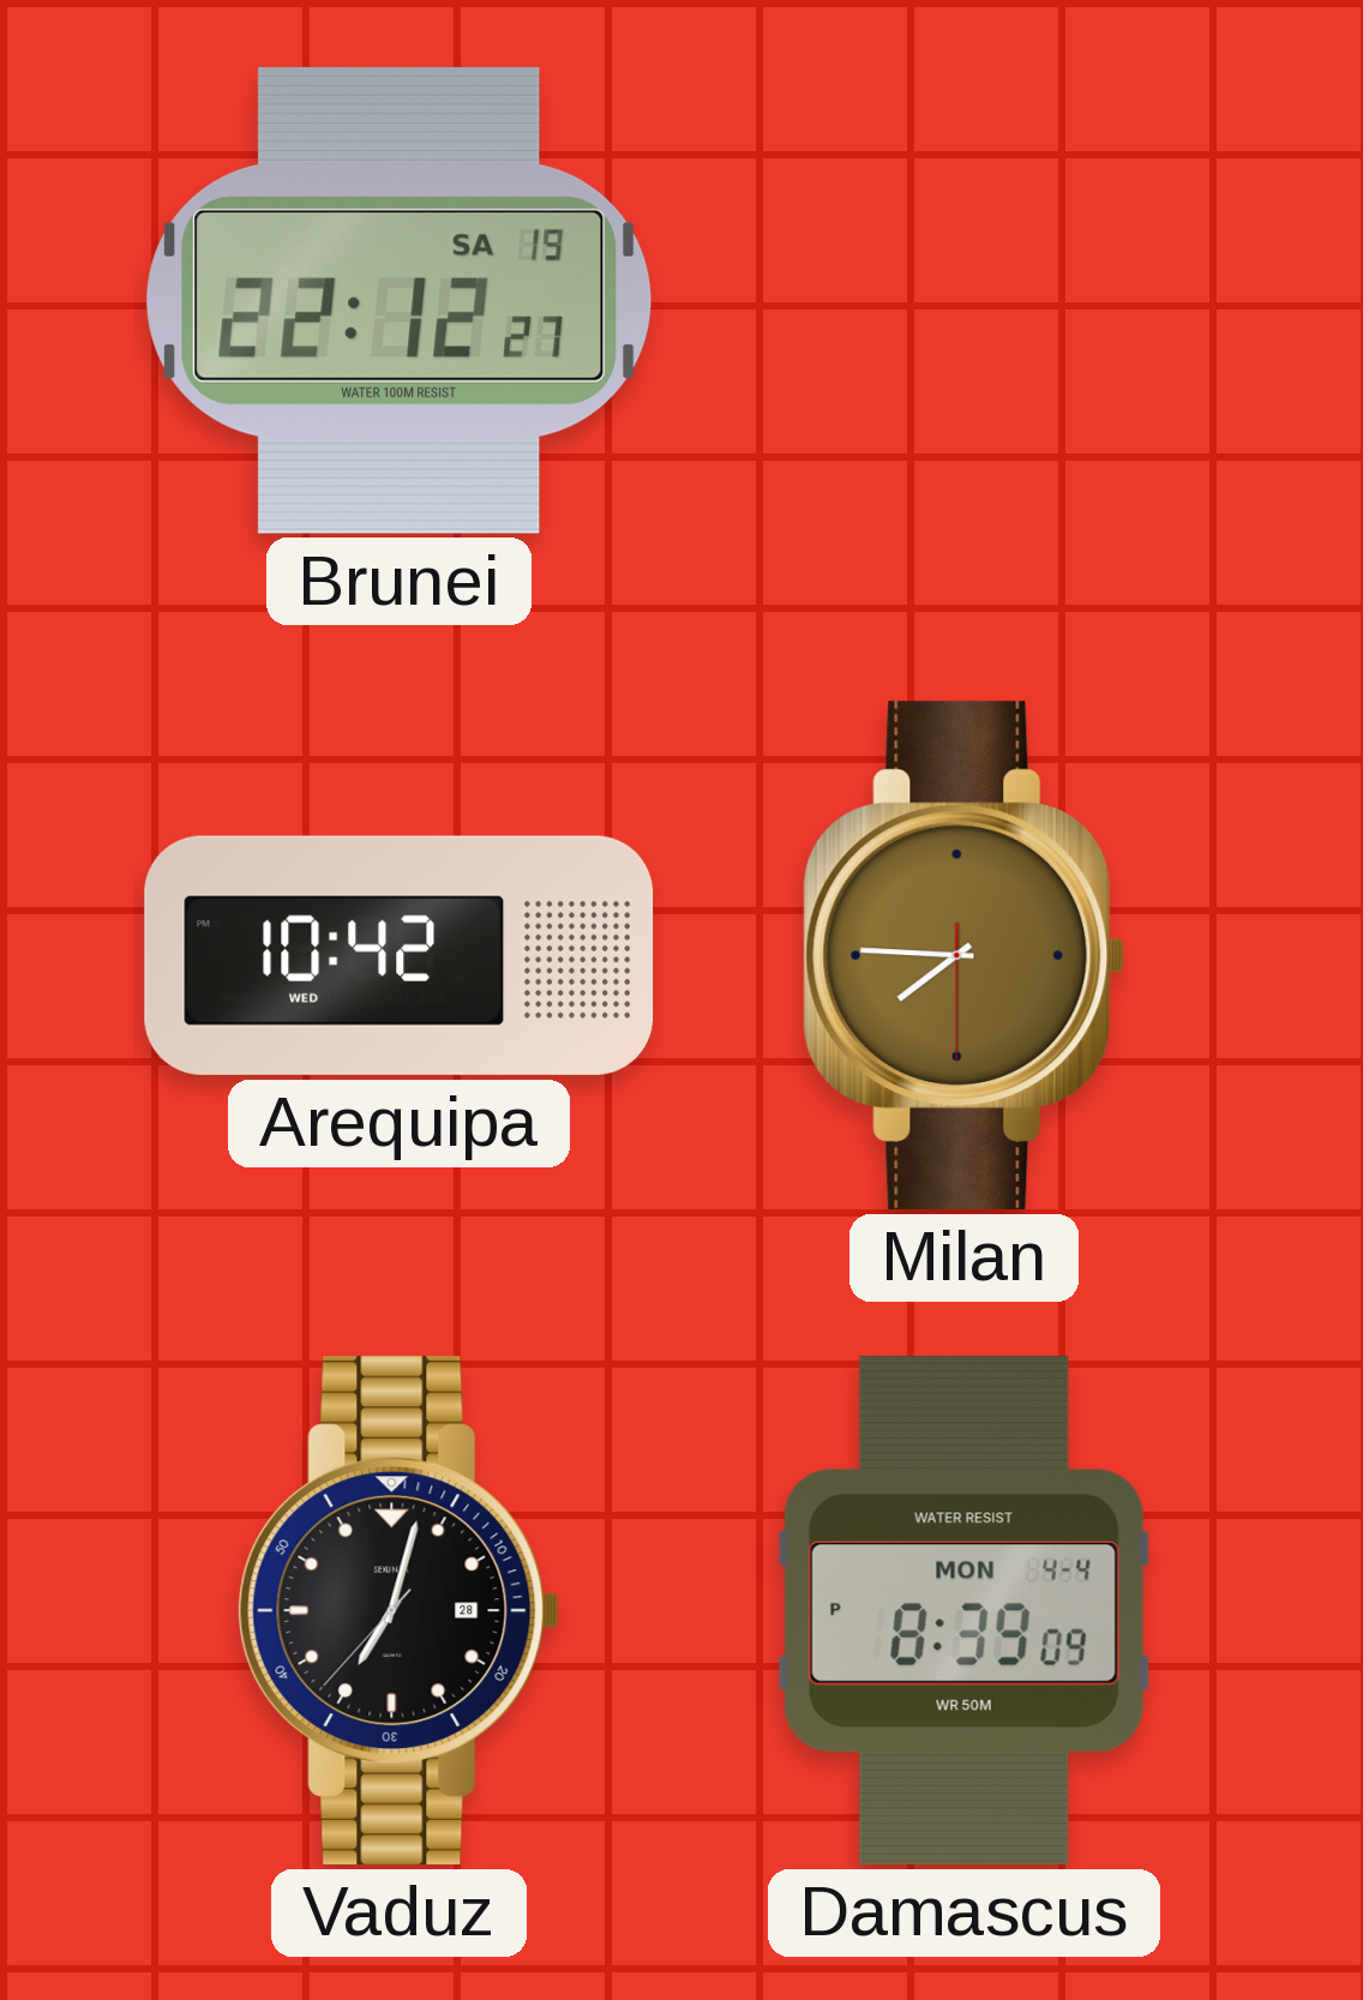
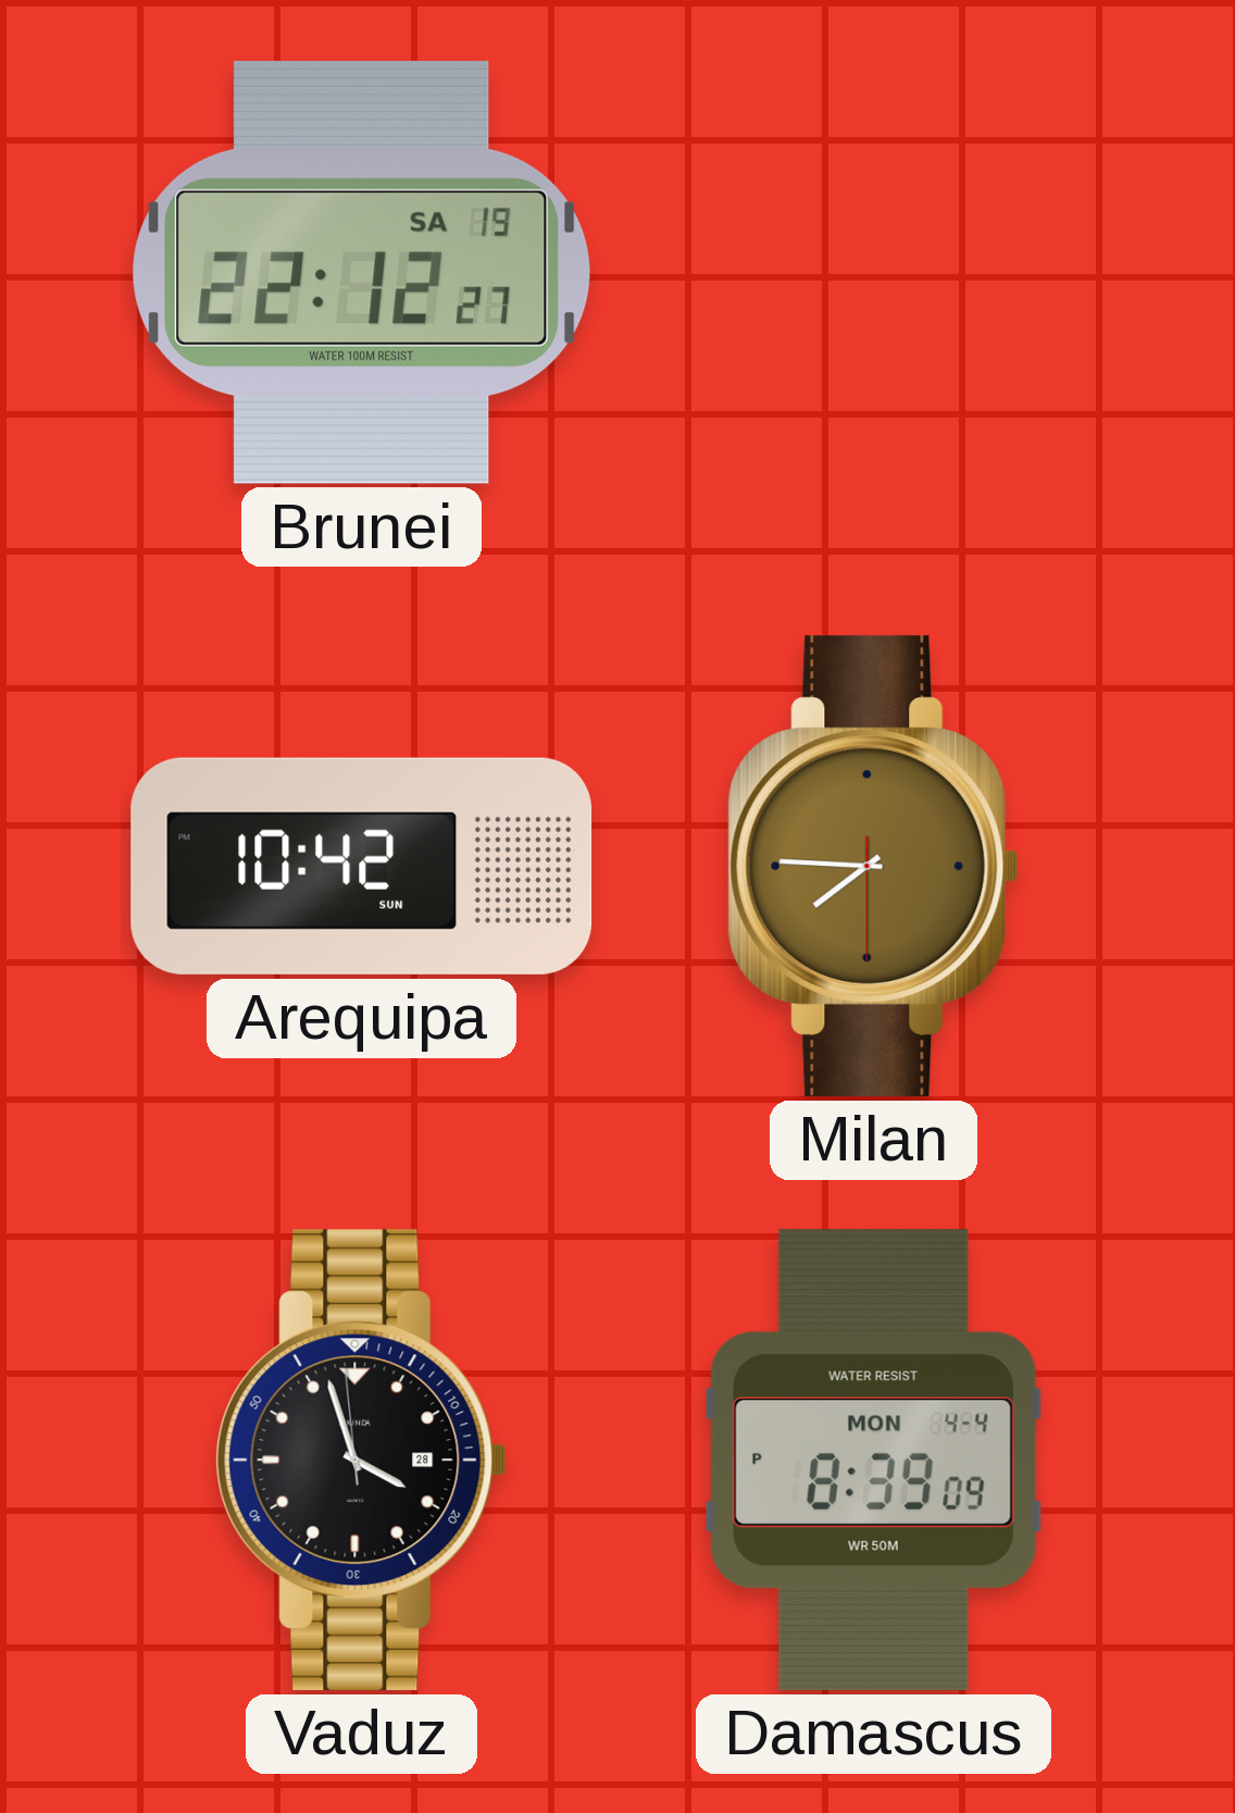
Arequipa date: WED -> SUN
Vaduz: 7:02 -> 3:56
